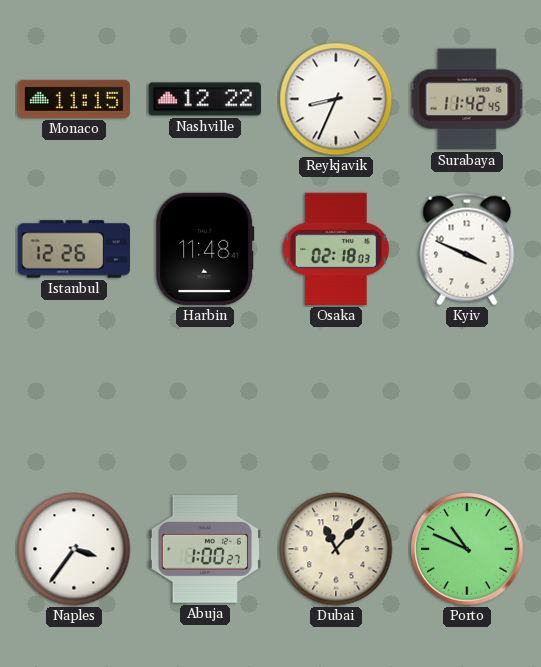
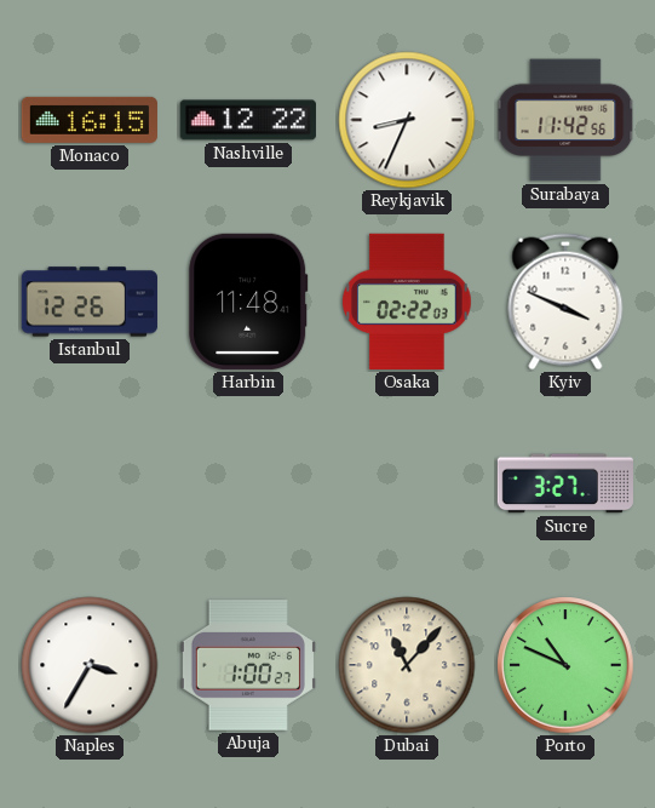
Monaco: 11:15 -> 16:15
Surabaya: 11:42:45 -> 11:42:56
Osaka: 02:18 -> 02:22
Sucre: none -> 3:27
Naples: 3:36 -> 3:35
